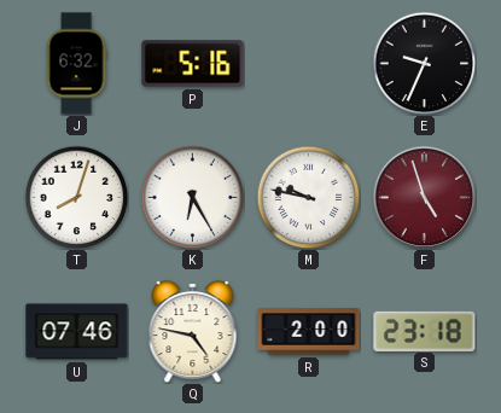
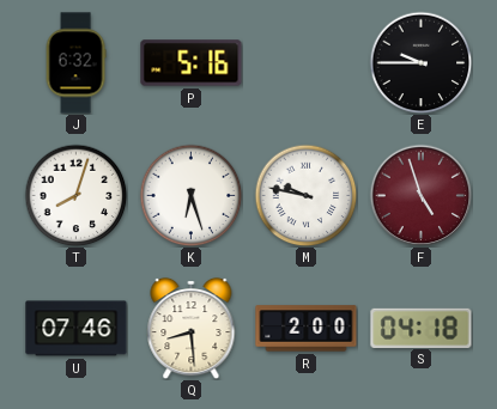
E: 9:34 -> 9:45
K: 6:25 -> 6:27
Q: 4:47 -> 8:29
S: 23:18 -> 04:18
